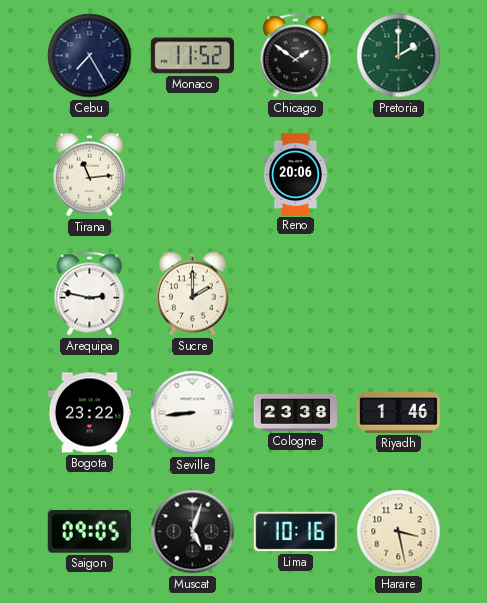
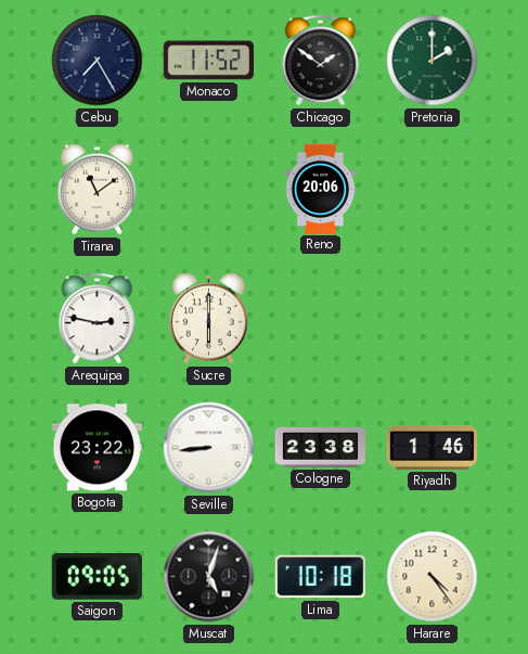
Tirana: 11:14 -> 11:09
Sucre: 2:00 -> 6:00
Lima: 10:16 -> 10:18
Harare: 3:28 -> 4:24
